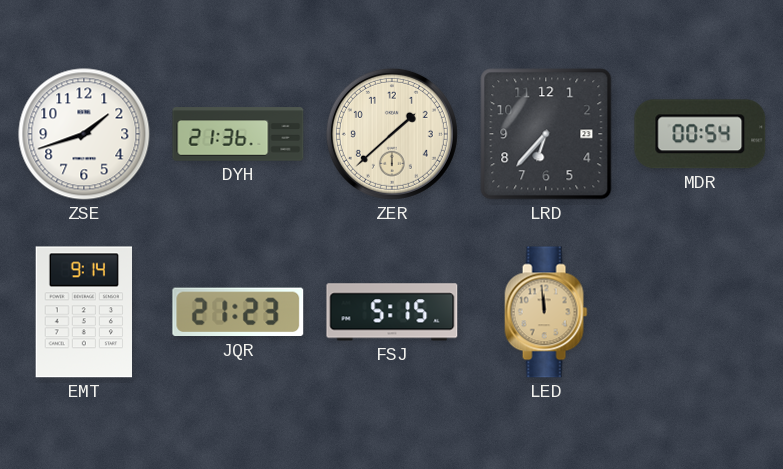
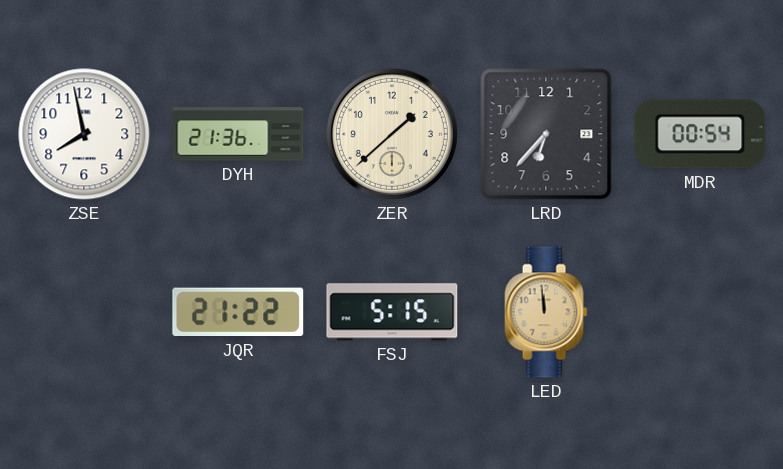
ZSE: 1:42 -> 7:58
EMT: 9:14 -> none
JQR: 21:23 -> 21:22
